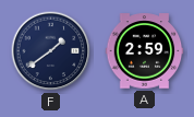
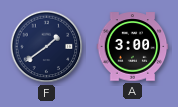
A: 2:59 -> 3:00
